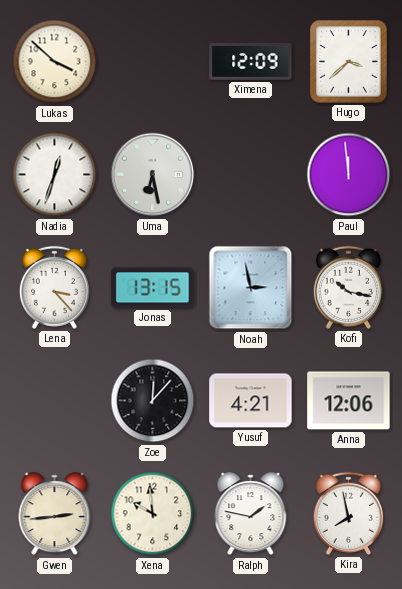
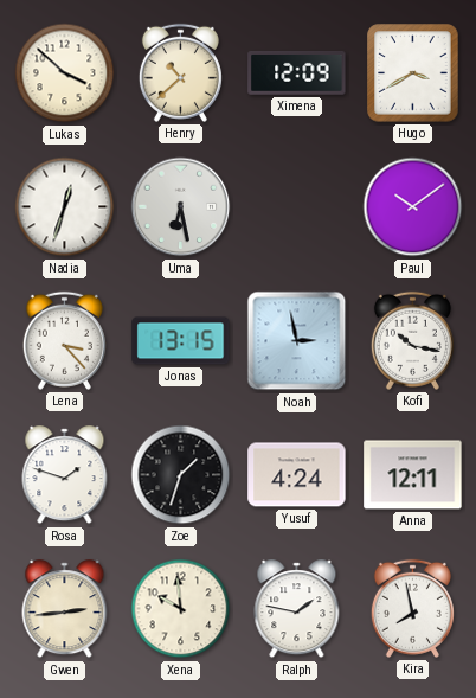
Henry: none -> 10:38
Hugo: 3:38 -> 3:40
Paul: 11:59 -> 10:09
Rosa: none -> 1:48
Zoe: 12:07 -> 1:33
Yusuf: 4:21 -> 4:24
Anna: 12:06 -> 12:11
